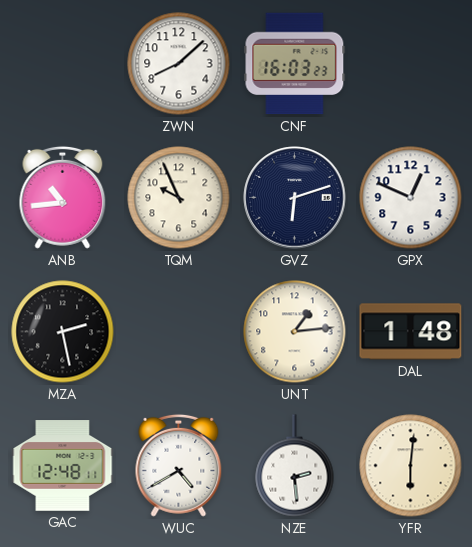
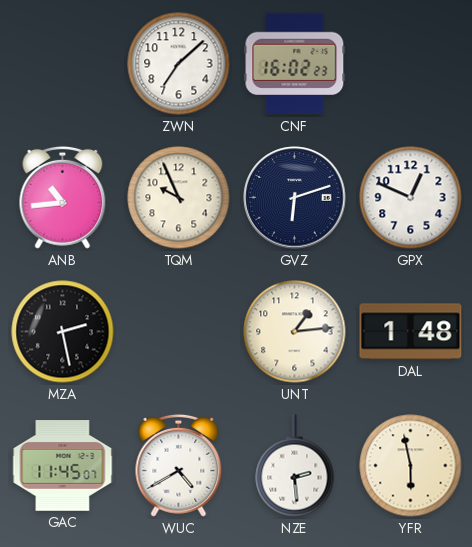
ZWN: 8:08 -> 7:08
CNF: 16:03 -> 16:02
GAC: 12:48 -> 11:45
YFR: 6:01 -> 5:58
